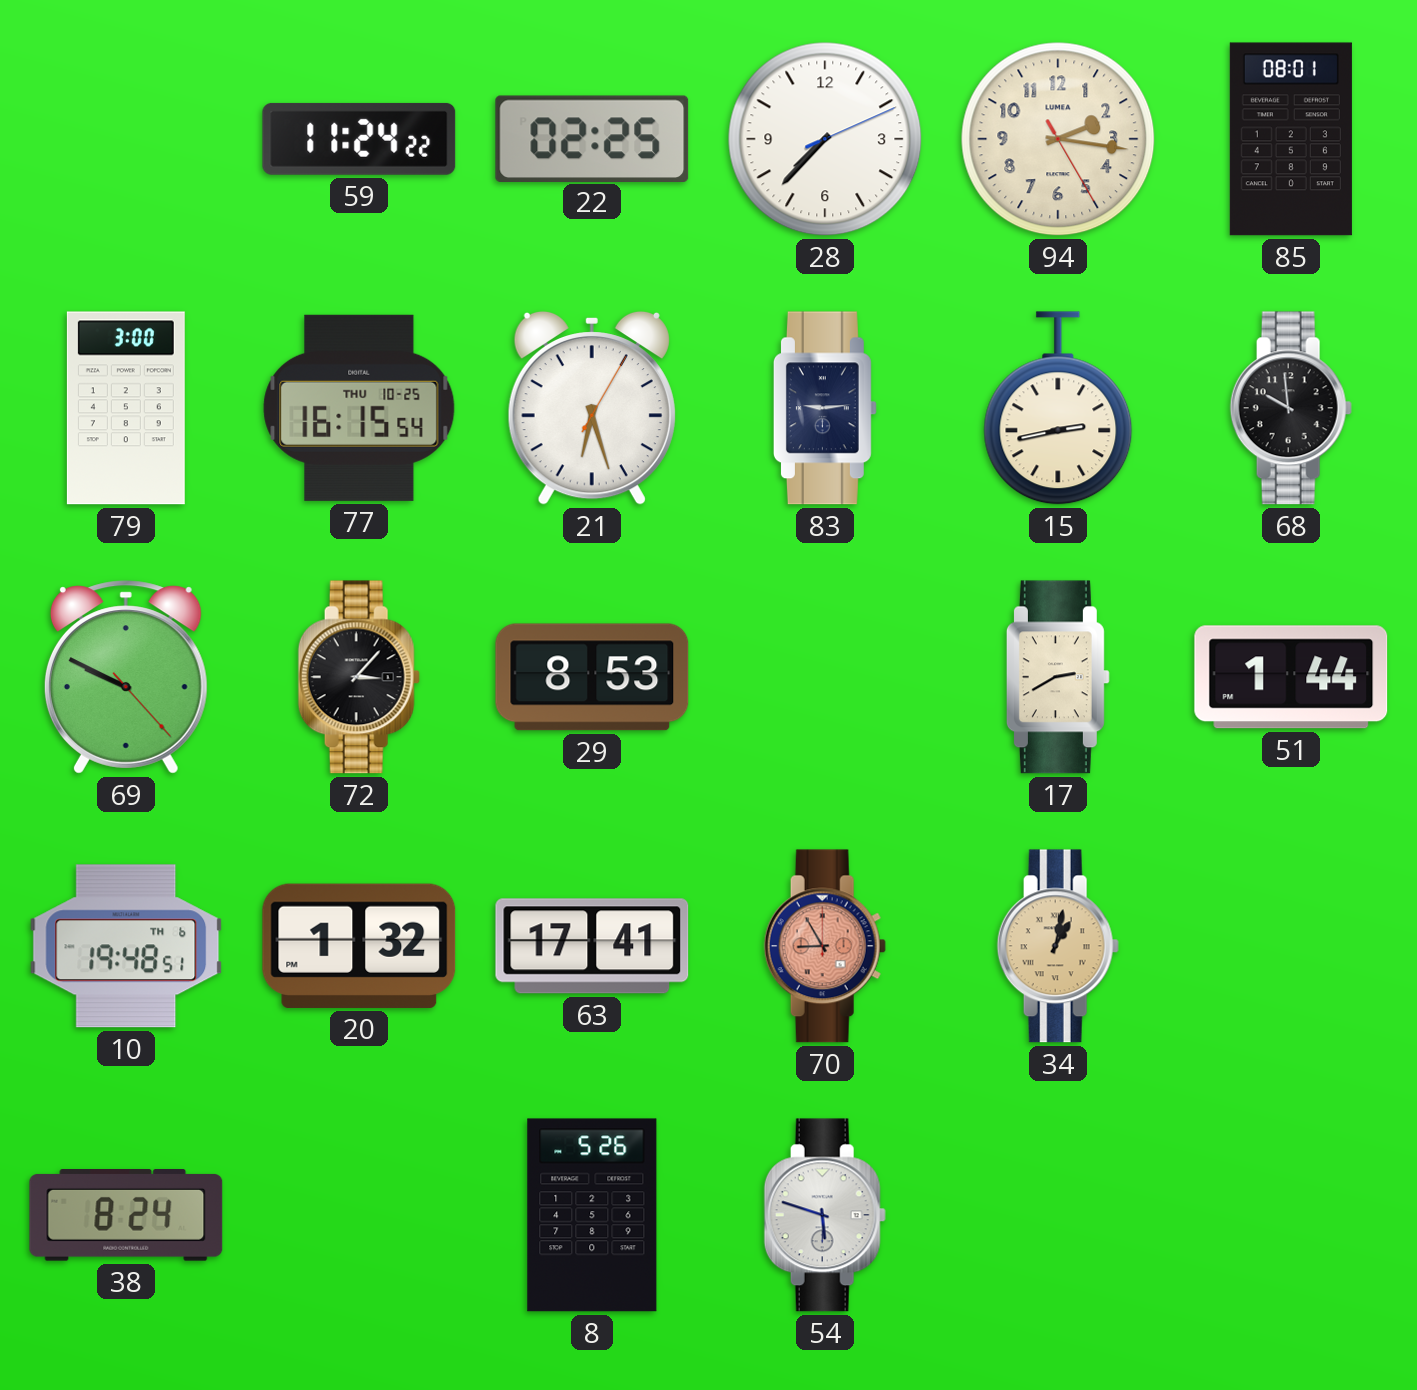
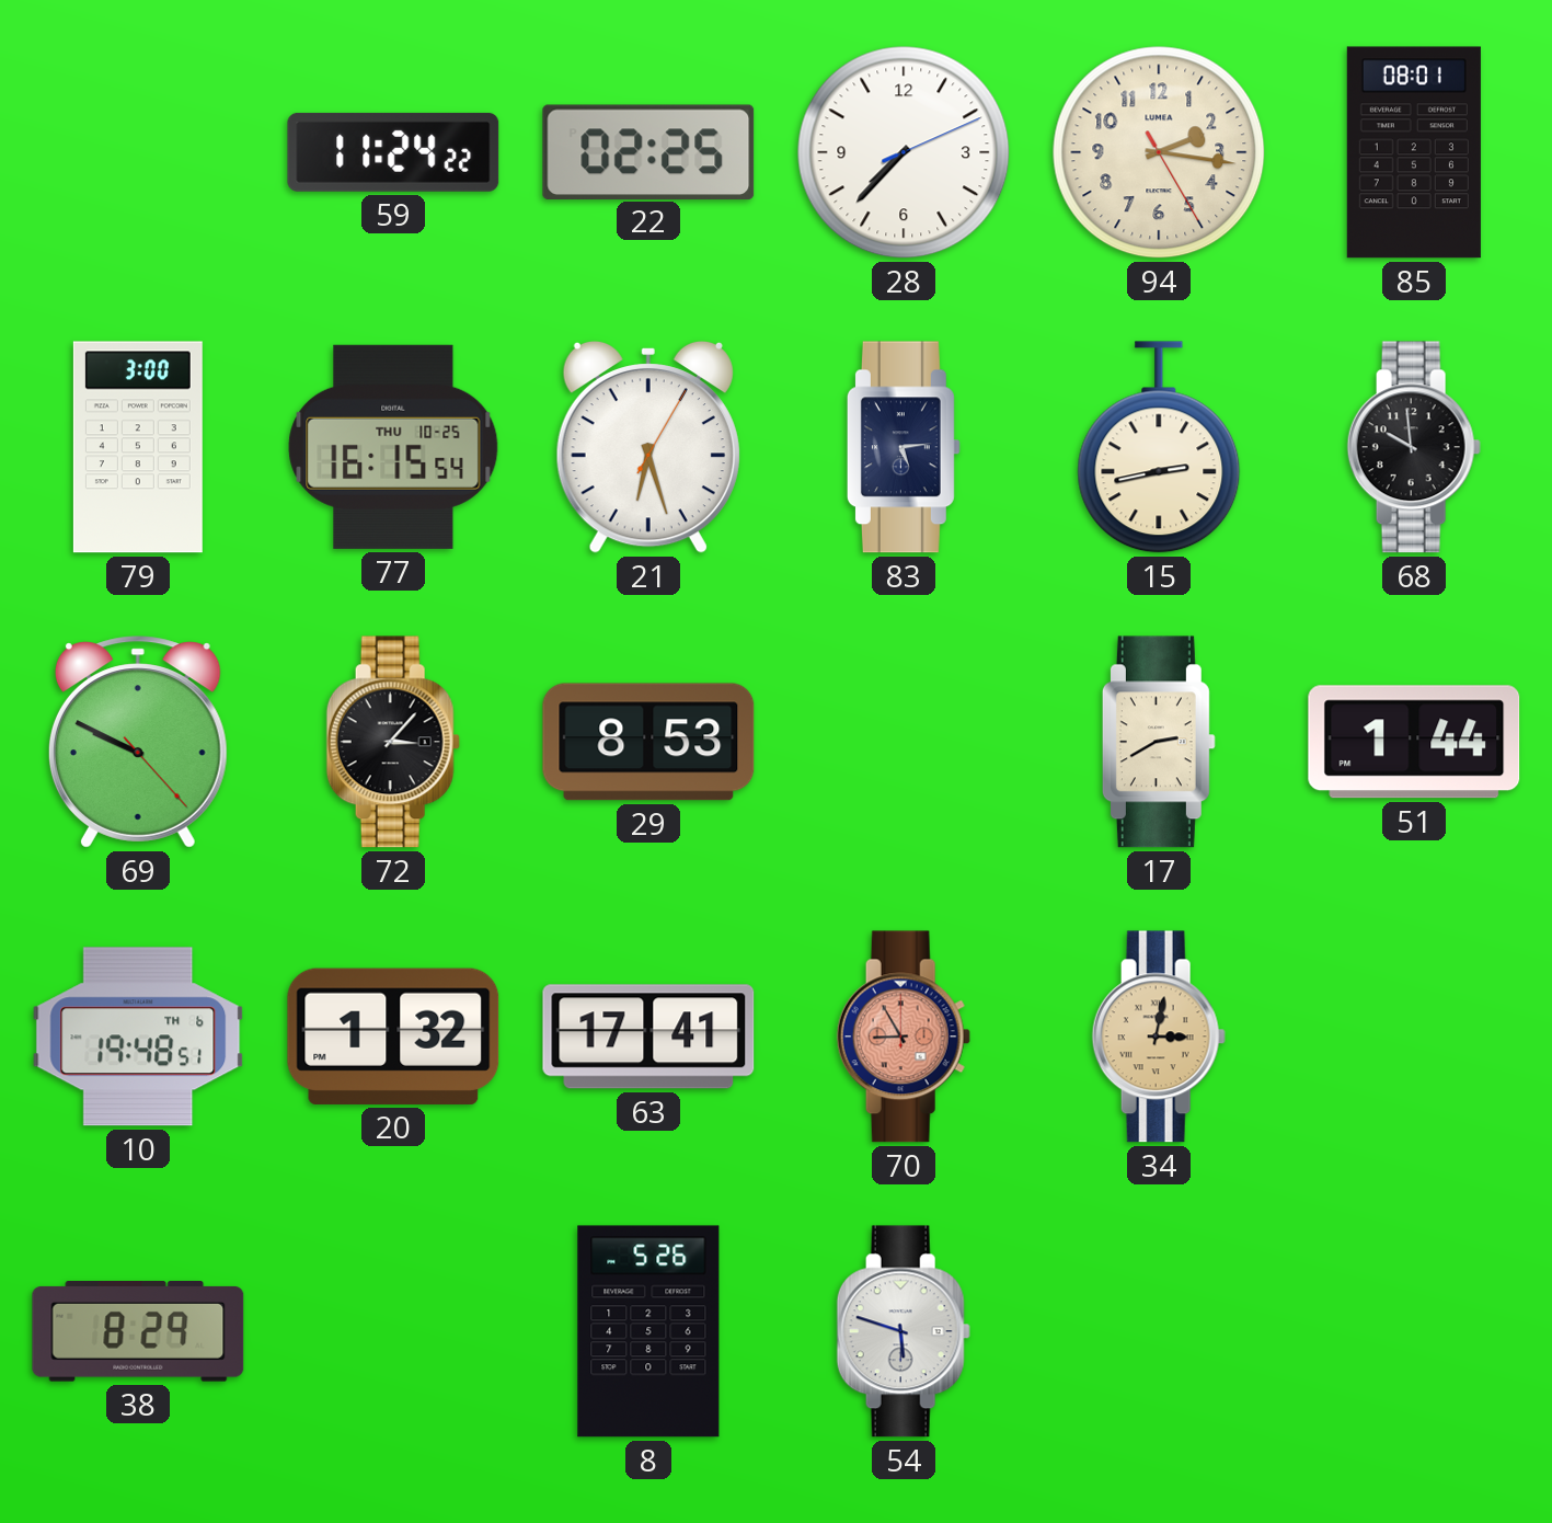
83: 9:14 -> 5:14
34: 1:02 -> 3:02
38: 8:24 -> 8:29
